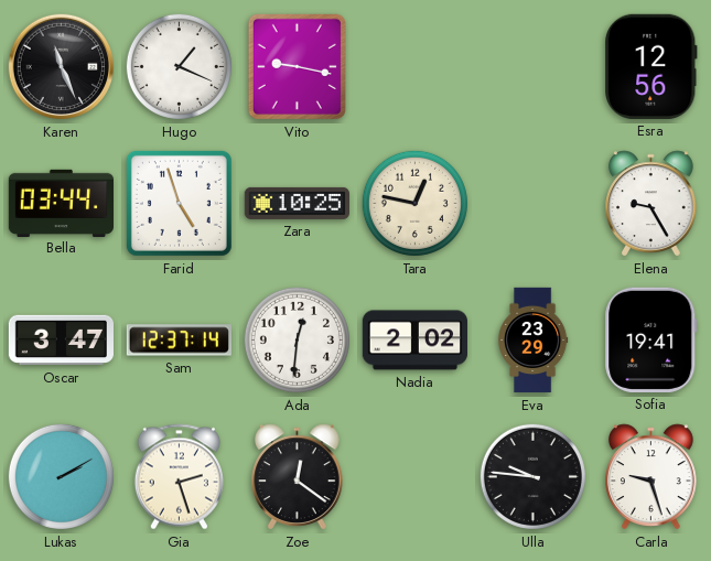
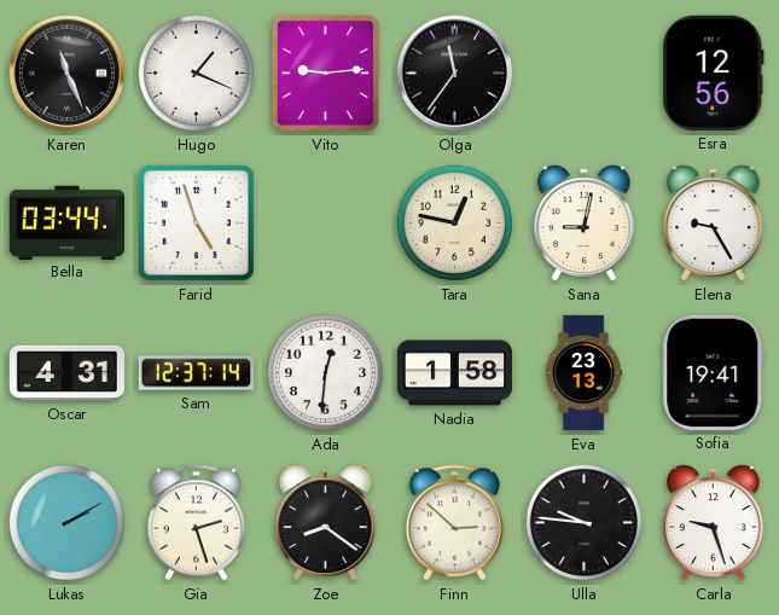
Vito: 9:17 -> 9:14
Olga: none -> 11:36
Zara: 10:25 -> none
Sana: none -> 9:02
Oscar: 3:47 -> 4:31
Nadia: 2:02 -> 1:58
Eva: 23:29 -> 23:13
Zoe: 12:21 -> 8:21
Finn: none -> 2:52
